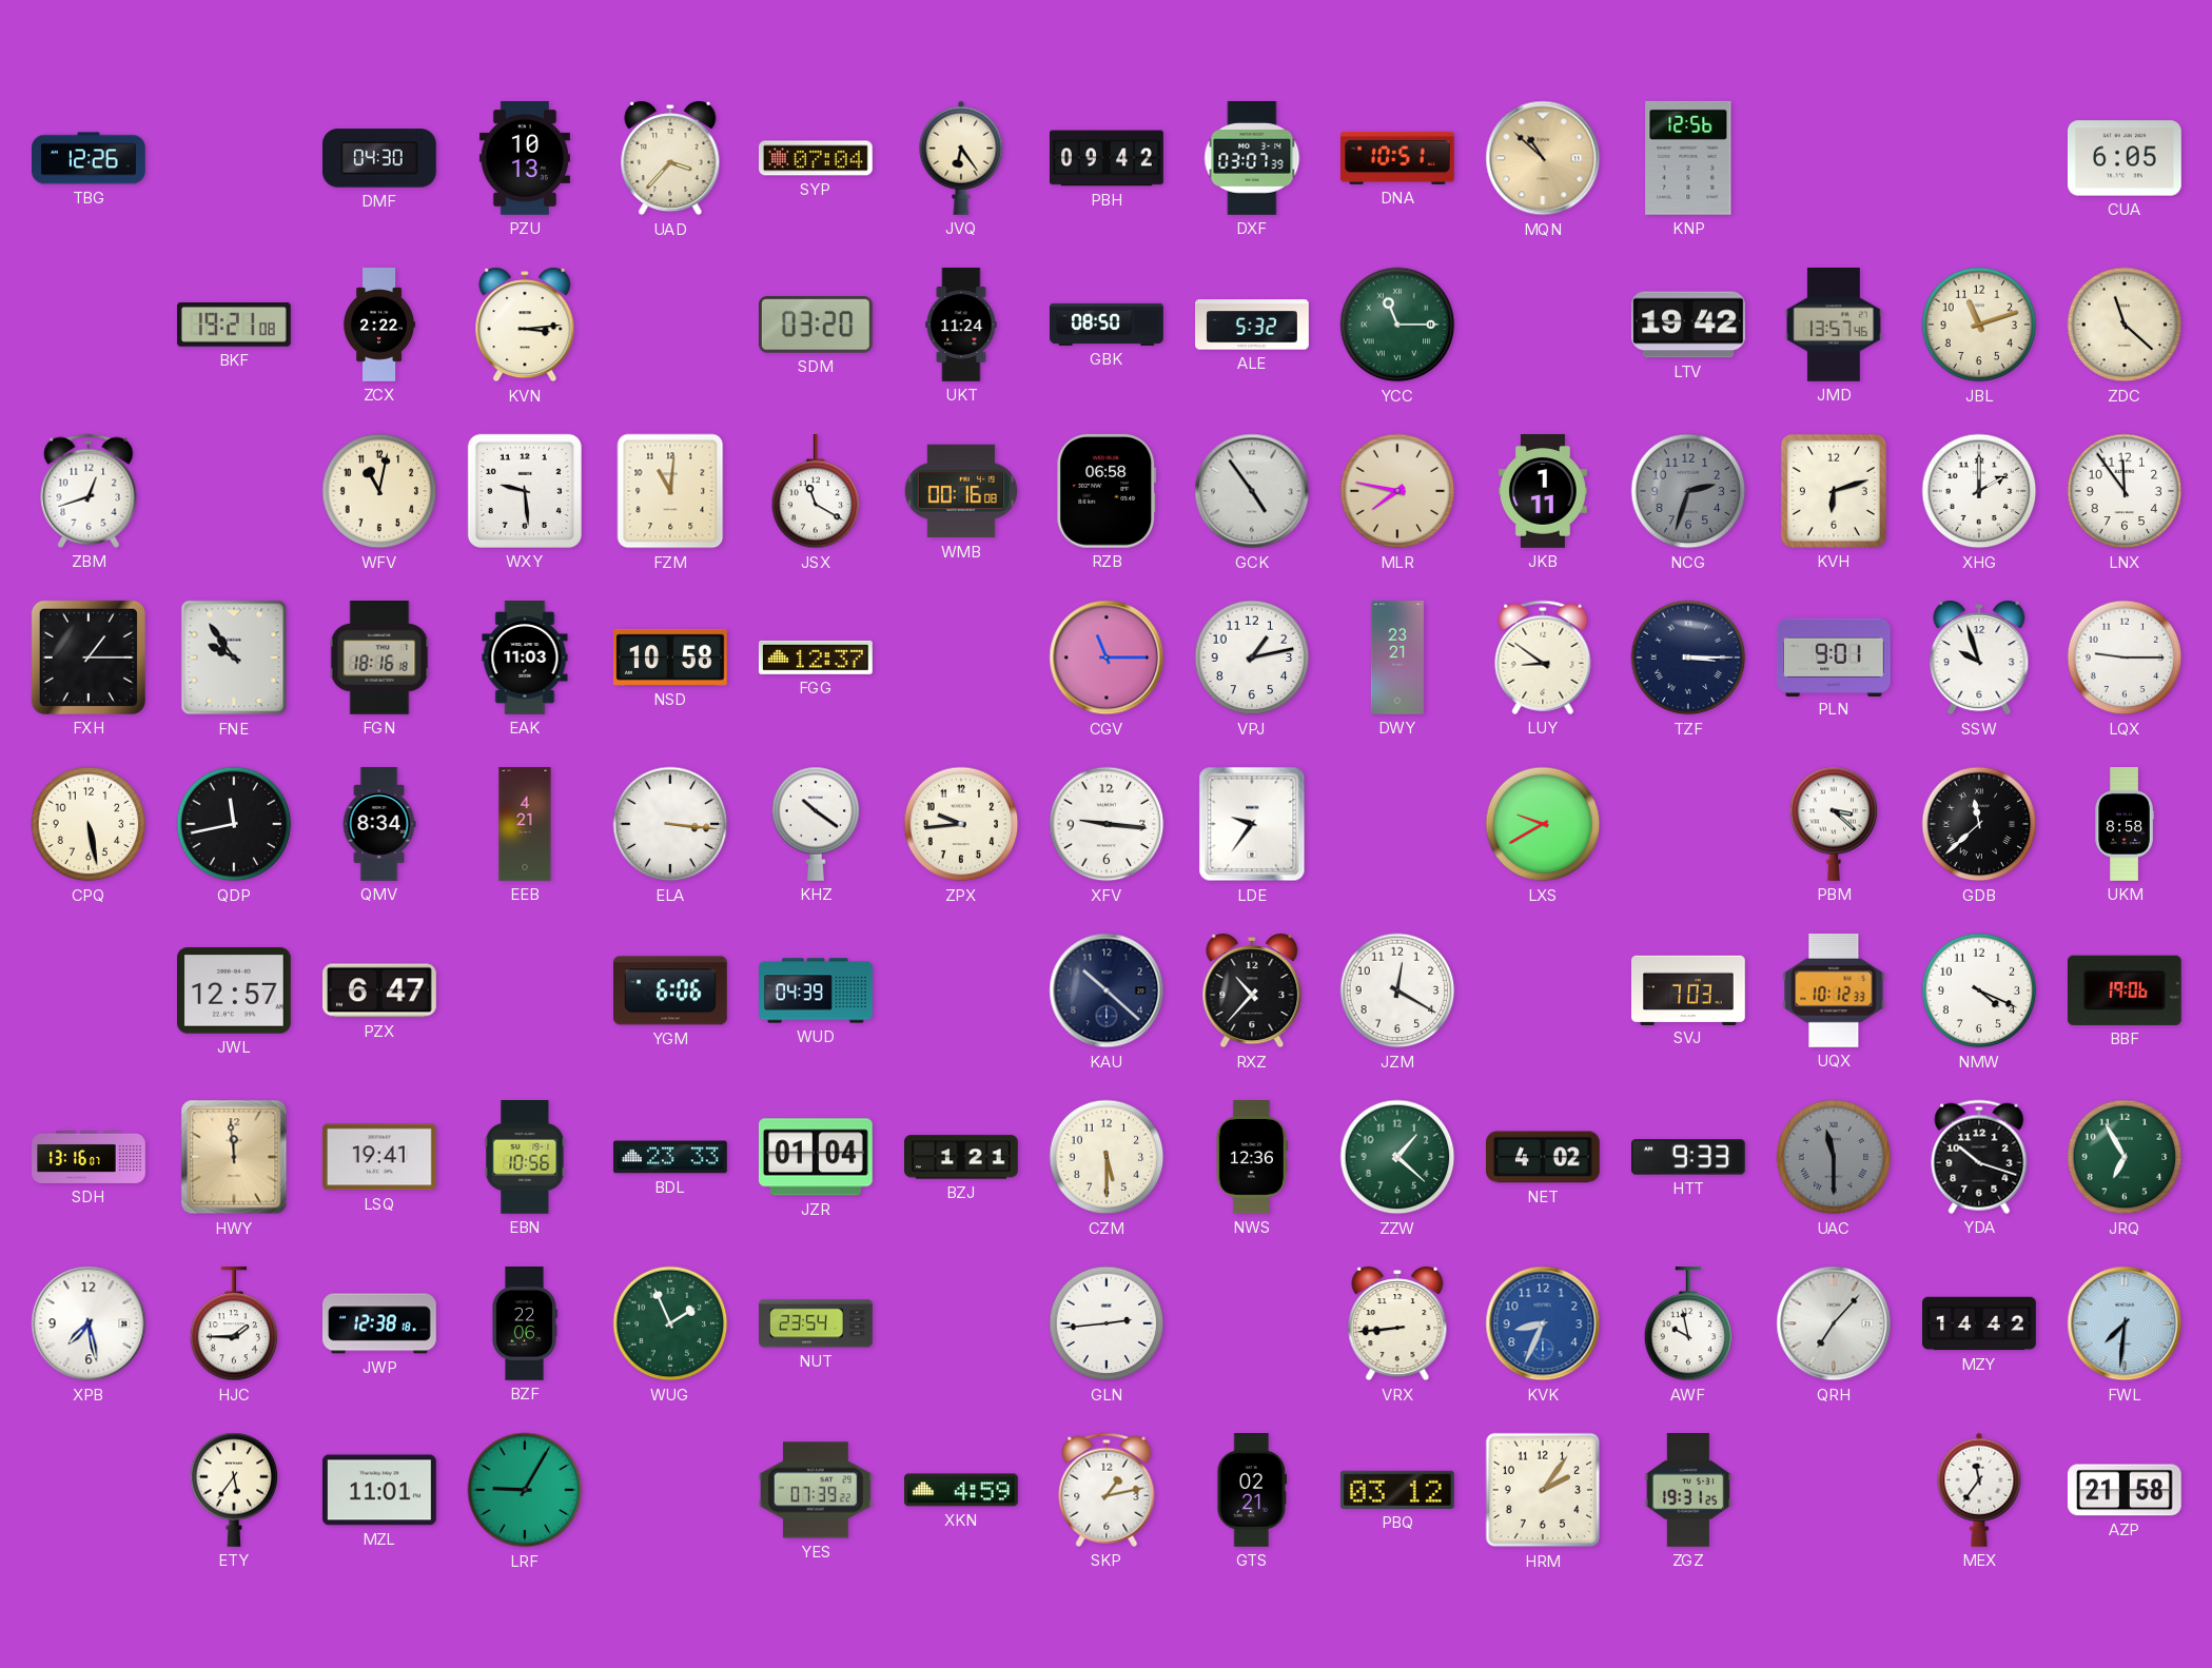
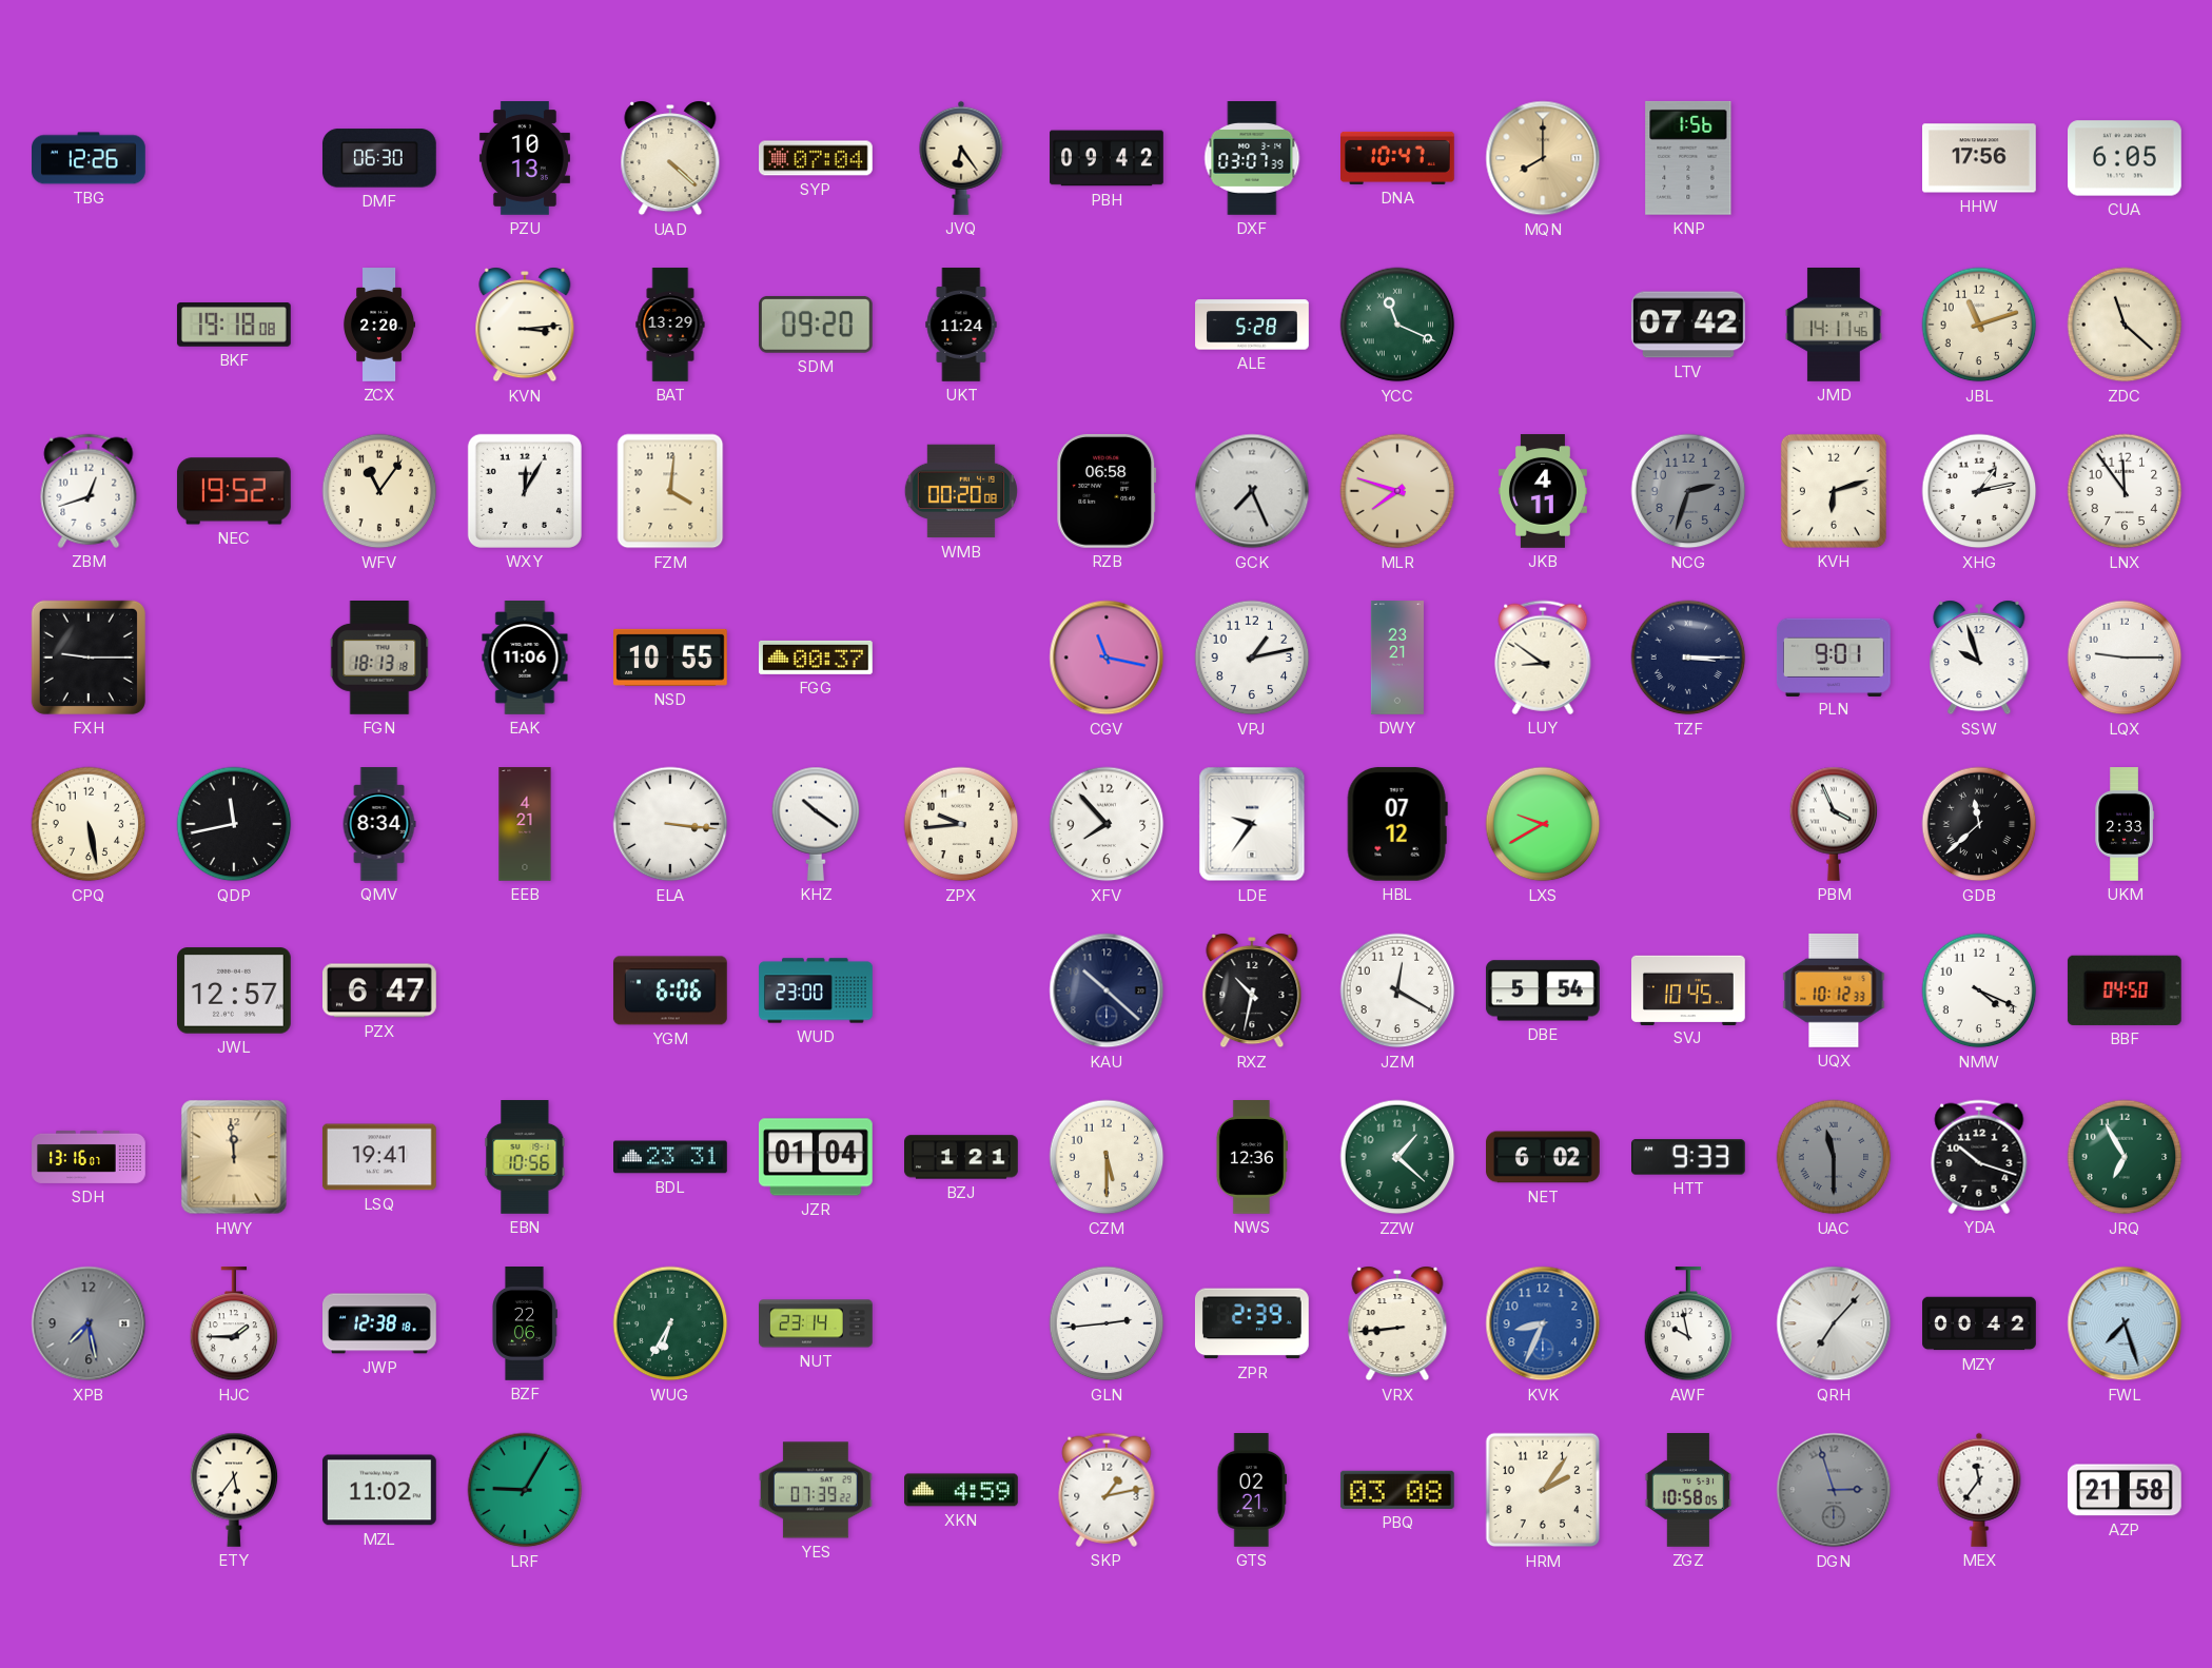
DMF: 04:30 -> 06:30
UAD: 3:37 -> 4:22
DNA: 10:51 -> 10:47
MQN: 10:52 -> 8:00
KNP: 12:56 -> 1:56
HHW: none -> 17:56
BKF: 19:21 -> 19:18
ZCX: 2:22 -> 2:20
BAT: none -> 13:29
SDM: 03:20 -> 09:20
GBK: 08:50 -> none
ALE: 5:32 -> 5:28
YCC: 11:15 -> 11:19
LTV: 19:42 -> 07:42
JMD: 13:57 -> 14:11
NEC: none -> 19:52
WFV: 11:02 -> 11:06
WXY: 9:29 -> 12:05
FZM: 11:01 -> 4:01
JSX: 11:20 -> none
WMB: 00:16 -> 00:20
GCK: 4:54 -> 7:26
MLR: 7:47 -> 7:48
JKB: 1:11 -> 4:11
XHG: 2:00 -> 1:13
FXH: 1:15 -> 9:15
FNE: 9:54 -> none
FGN: 18:16 -> 18:13
EAK: 11:03 -> 11:06
NSD: 10:58 -> 10:55
FGG: 12:37 -> 00:37
CGV: 11:15 -> 11:17
XFV: 9:16 -> 7:53
HBL: none -> 07:12
PBM: 3:22 -> 3:56
UKM: 8:58 -> 2:33
WUD: 04:39 -> 23:00
RXZ: 10:37 -> 10:32
DBE: none -> 5:54
SVJ: 7:03 -> 10:45
BBF: 19:06 -> 04:50
BDL: 23:33 -> 23:31
NET: 4:02 -> 6:02
XPB dial: white -> grey
WUG: 1:56 -> 6:35
NUT: 23:54 -> 23:14
ZPR: none -> 2:39
MZY: 14:42 -> 00:42
FWL: 7:31 -> 7:27
MZL: 11:01 -> 11:02
PBQ: 03:12 -> 03:08
ZGZ: 19:31 -> 10:58
DGN: none -> 2:57
